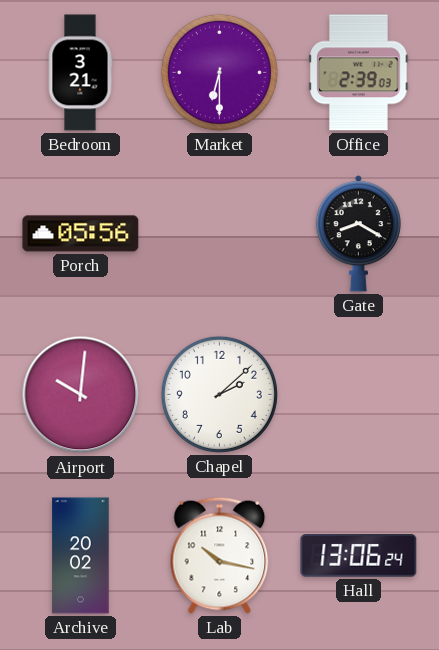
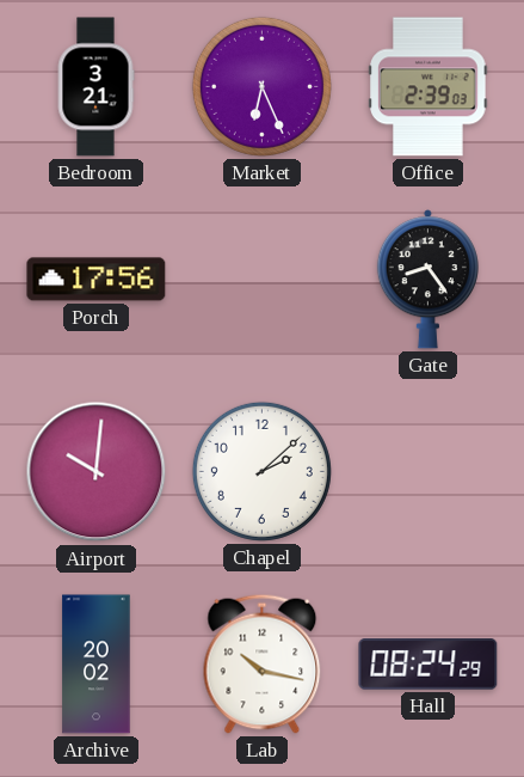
Market: 6:30 -> 6:26
Porch: 05:56 -> 17:56
Gate: 8:20 -> 8:24
Hall: 13:06 -> 08:24
